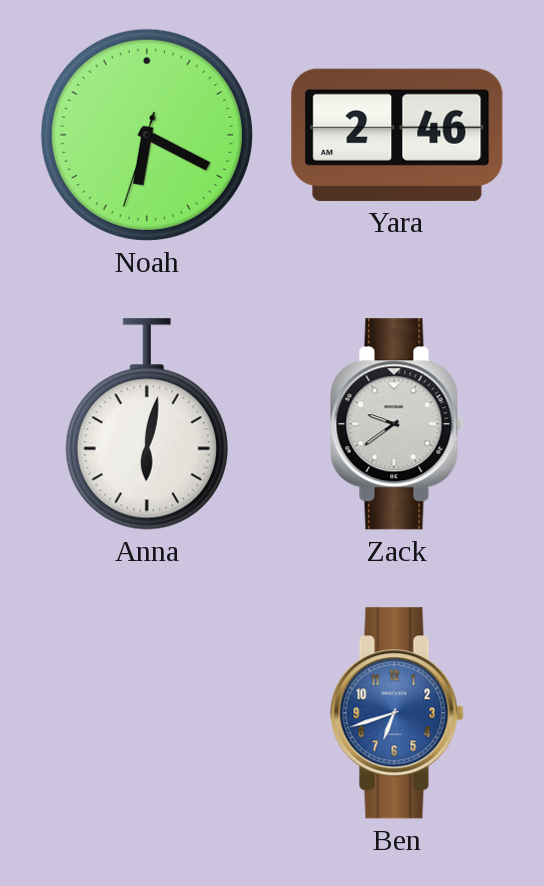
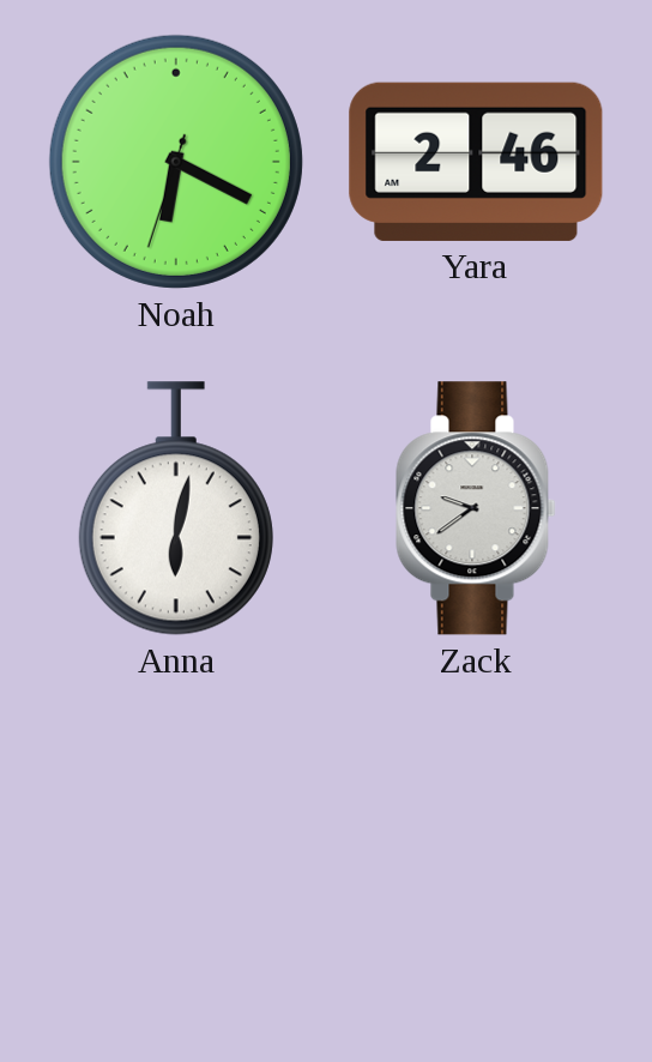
Ben: 6:42 -> none
